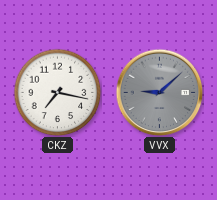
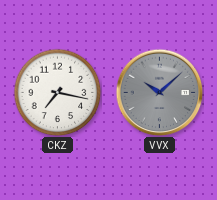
VVX: 9:08 -> 10:08
